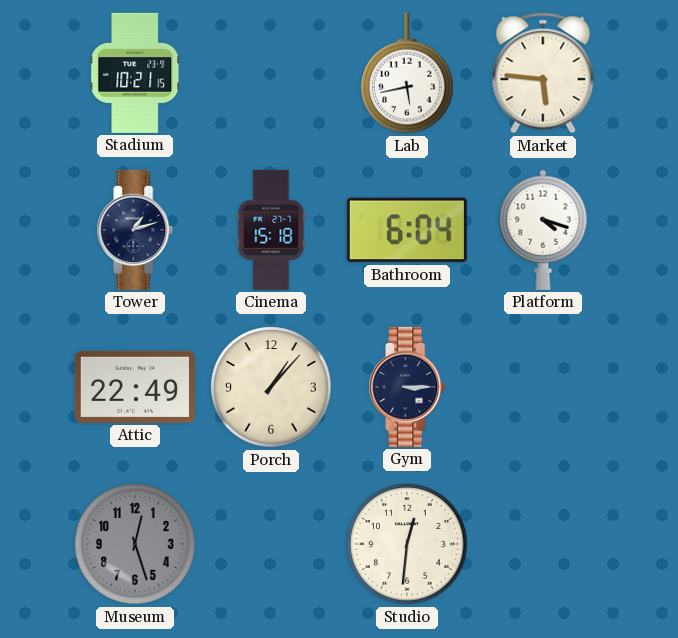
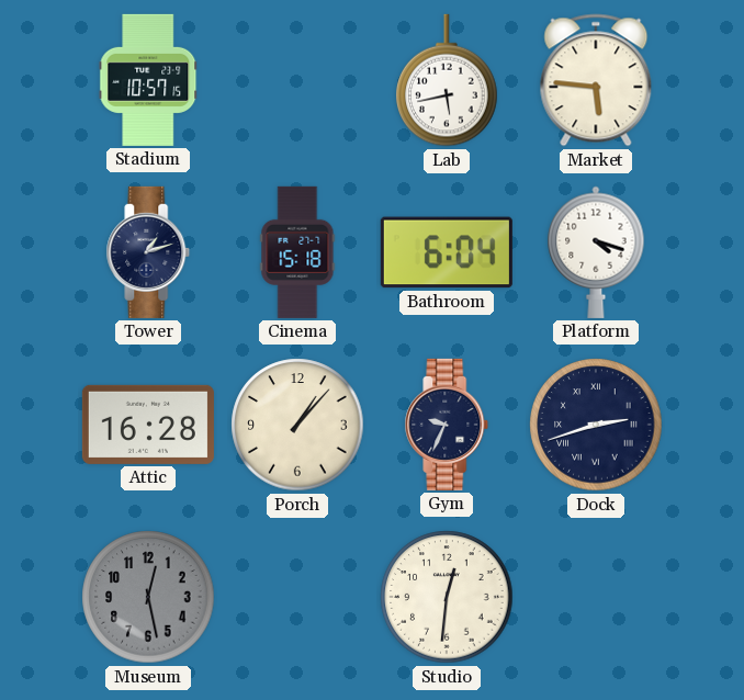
Stadium: 10:21 -> 10:57
Attic: 22:49 -> 16:28
Gym: 3:15 -> 9:34
Dock: none -> 2:42
Museum: 12:27 -> 12:28
